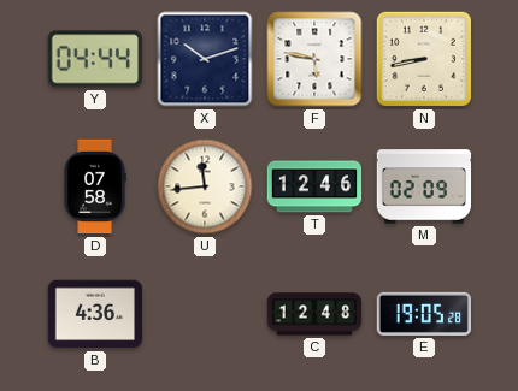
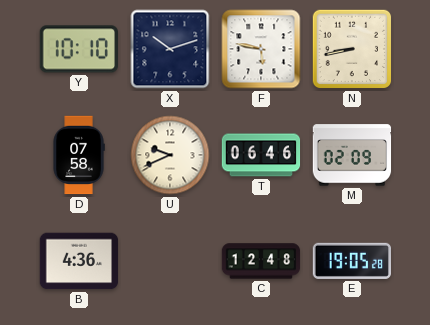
Y: 04:44 -> 10:10
U: 11:44 -> 9:41
T: 12:46 -> 06:46
